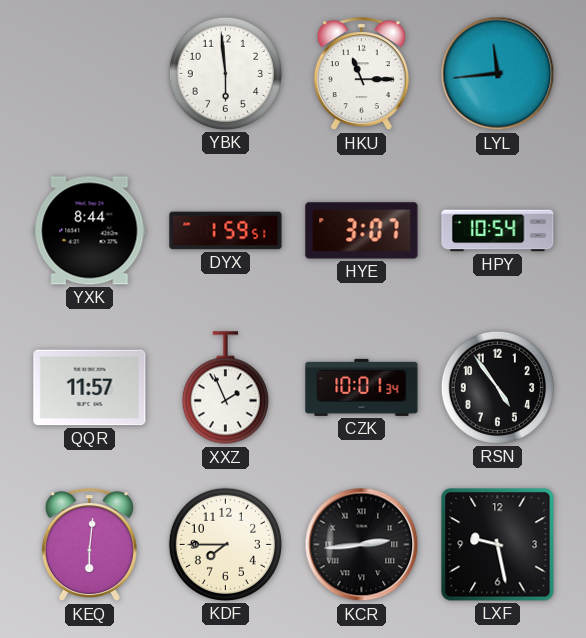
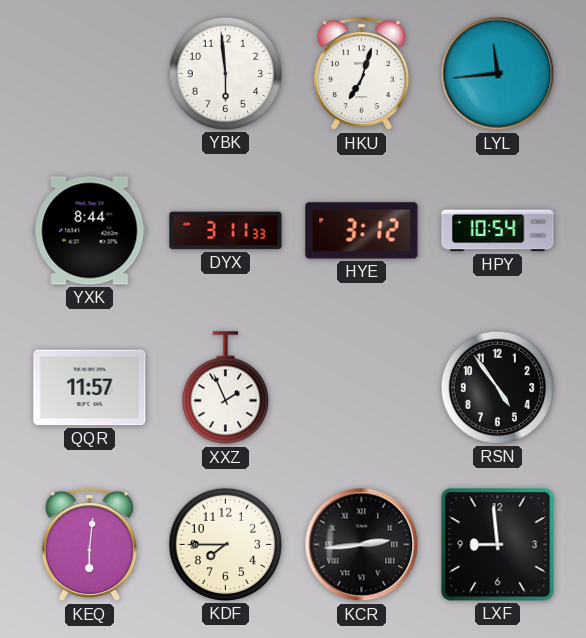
HKU: 11:15 -> 7:03
DYX: 1:59 -> 3:11
HYE: 3:07 -> 3:12
CZK: 10:01 -> none
LXF: 9:28 -> 8:59
